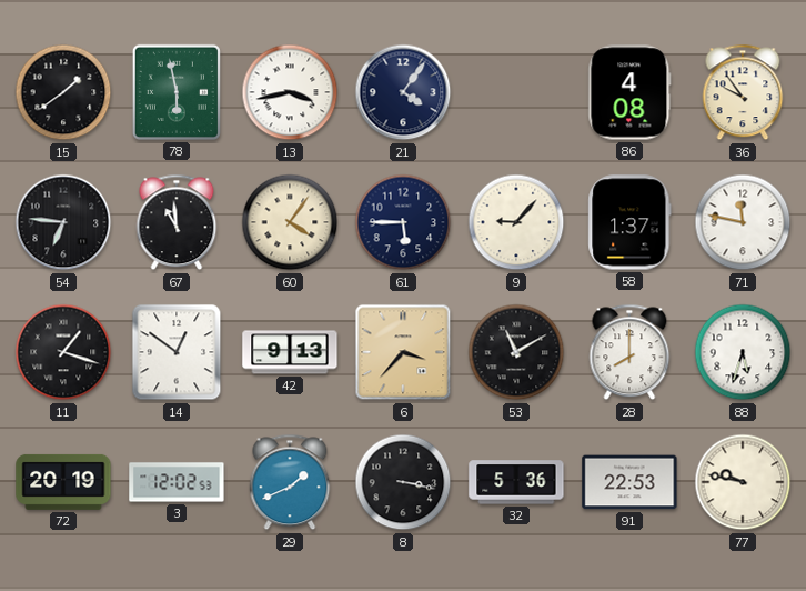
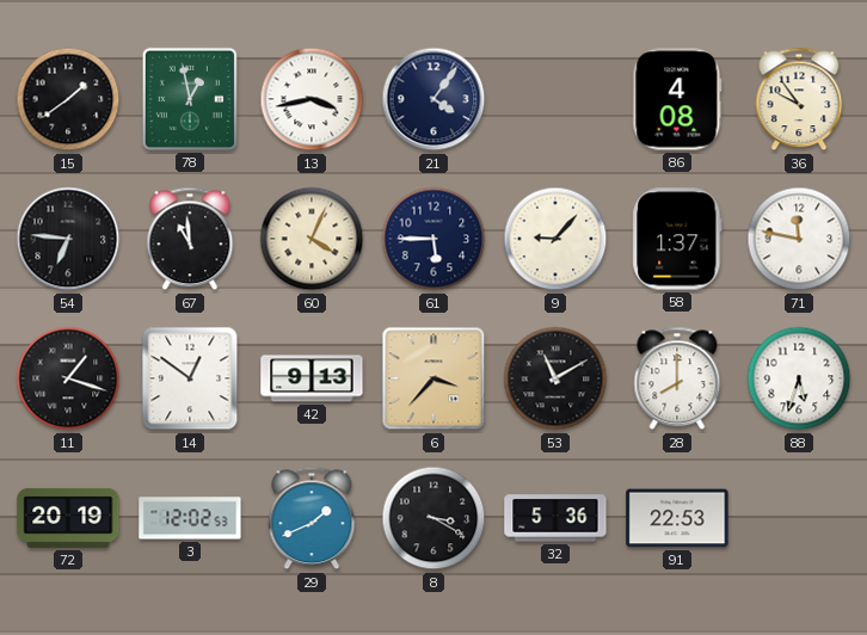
78: 5:58 -> 12:58
60: 4:06 -> 4:04
8: 3:17 -> 3:20
77: 9:47 -> none
